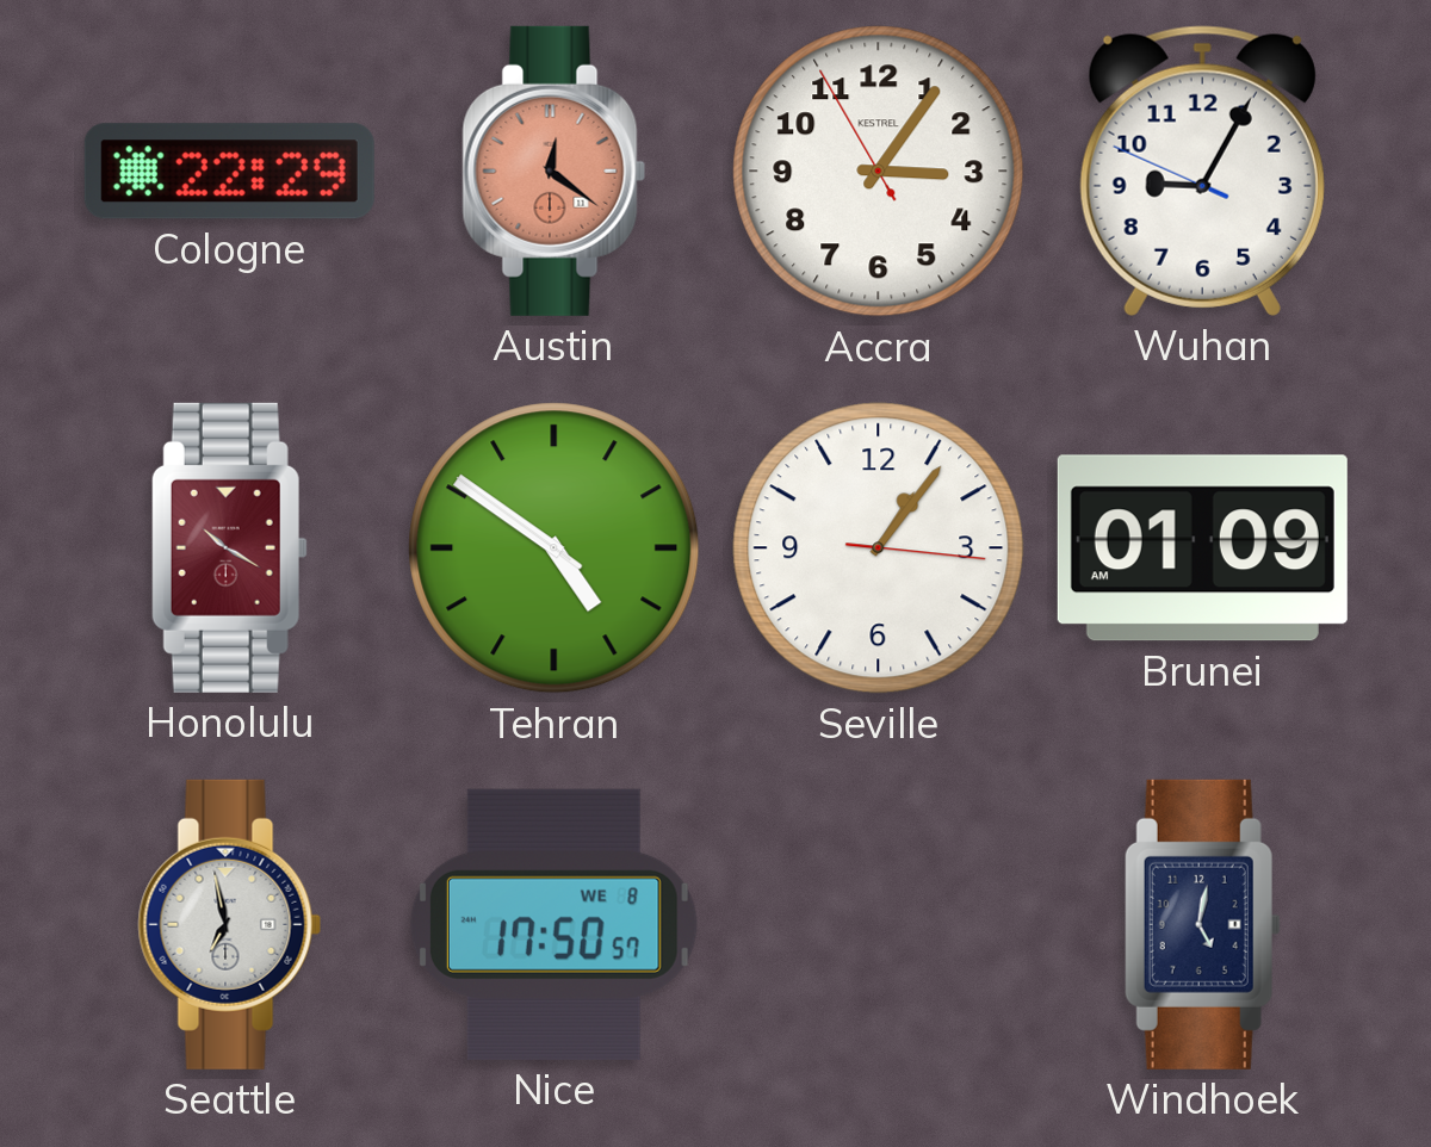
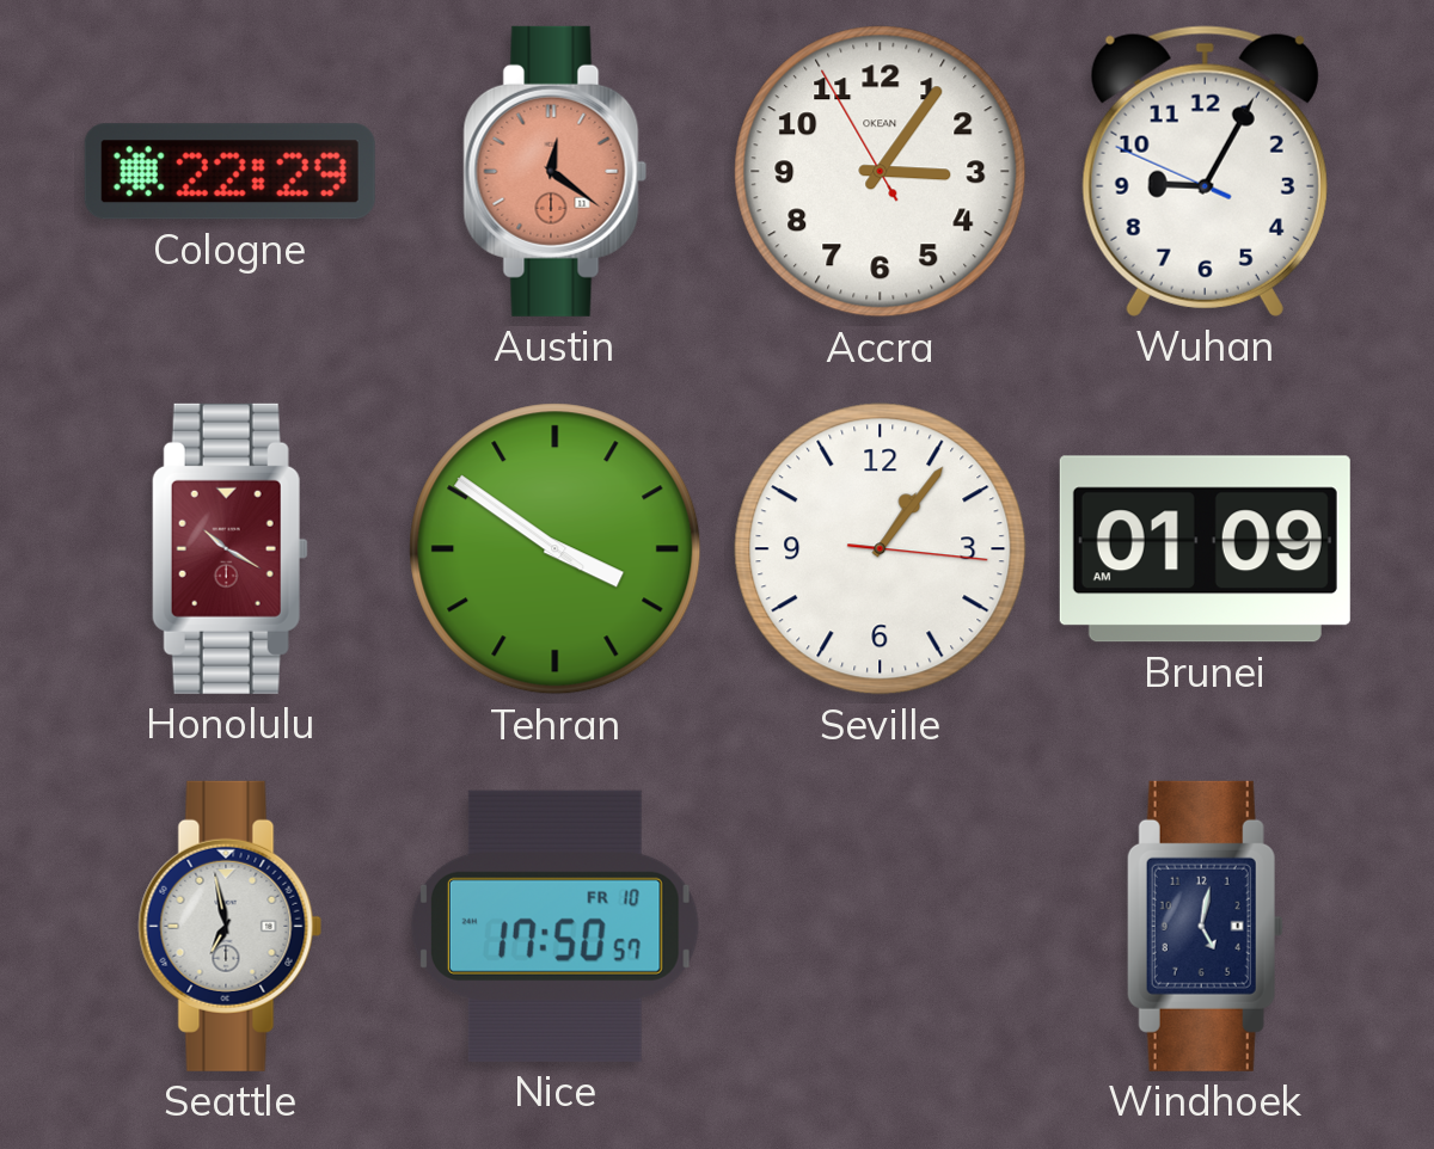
Accra brand: KESTREL -> OKEAN
Tehran: 4:50 -> 3:50
Nice date: WE 8 -> FR 10
